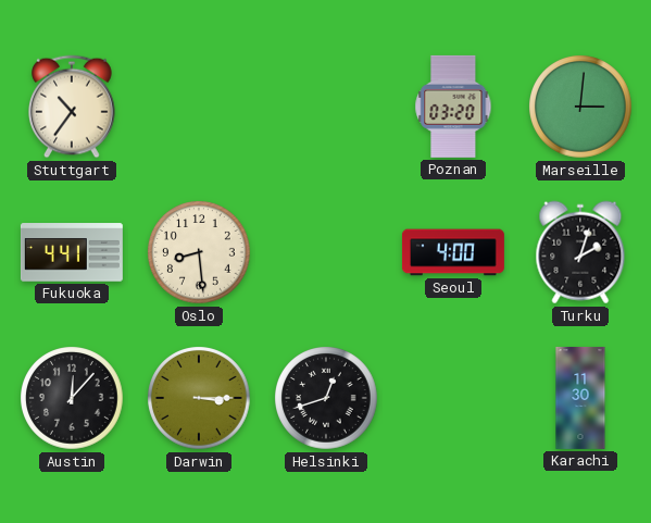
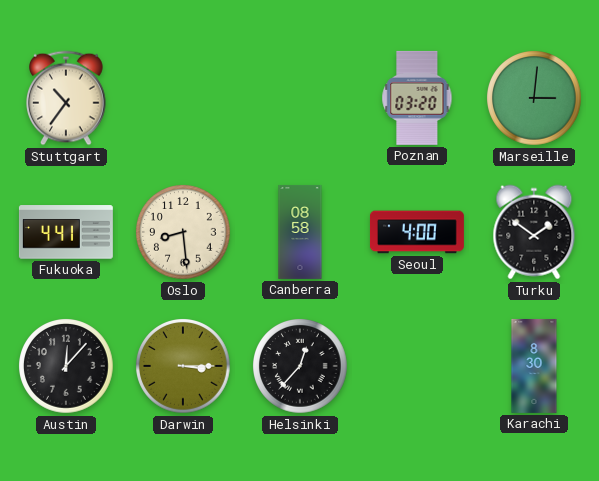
Canberra: none -> 08:58
Turku: 2:03 -> 1:51
Helsinki: 12:42 -> 12:37
Karachi: 11:30 -> 8:30
